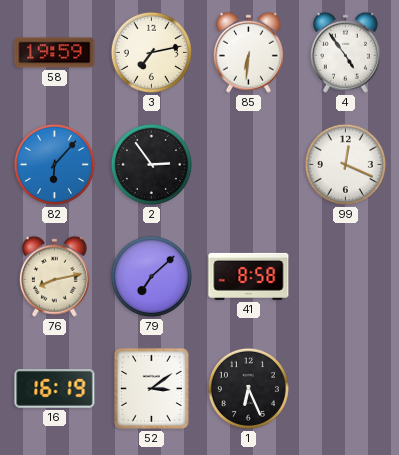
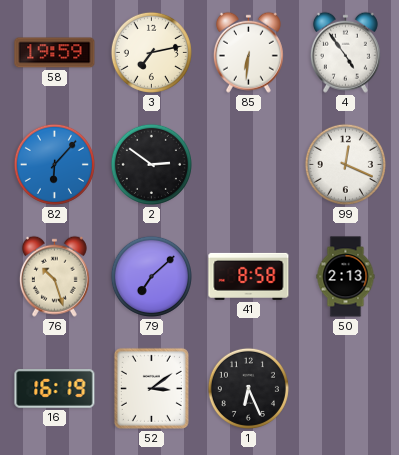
2: 2:54 -> 2:51
76: 8:13 -> 10:27
50: none -> 2:13
